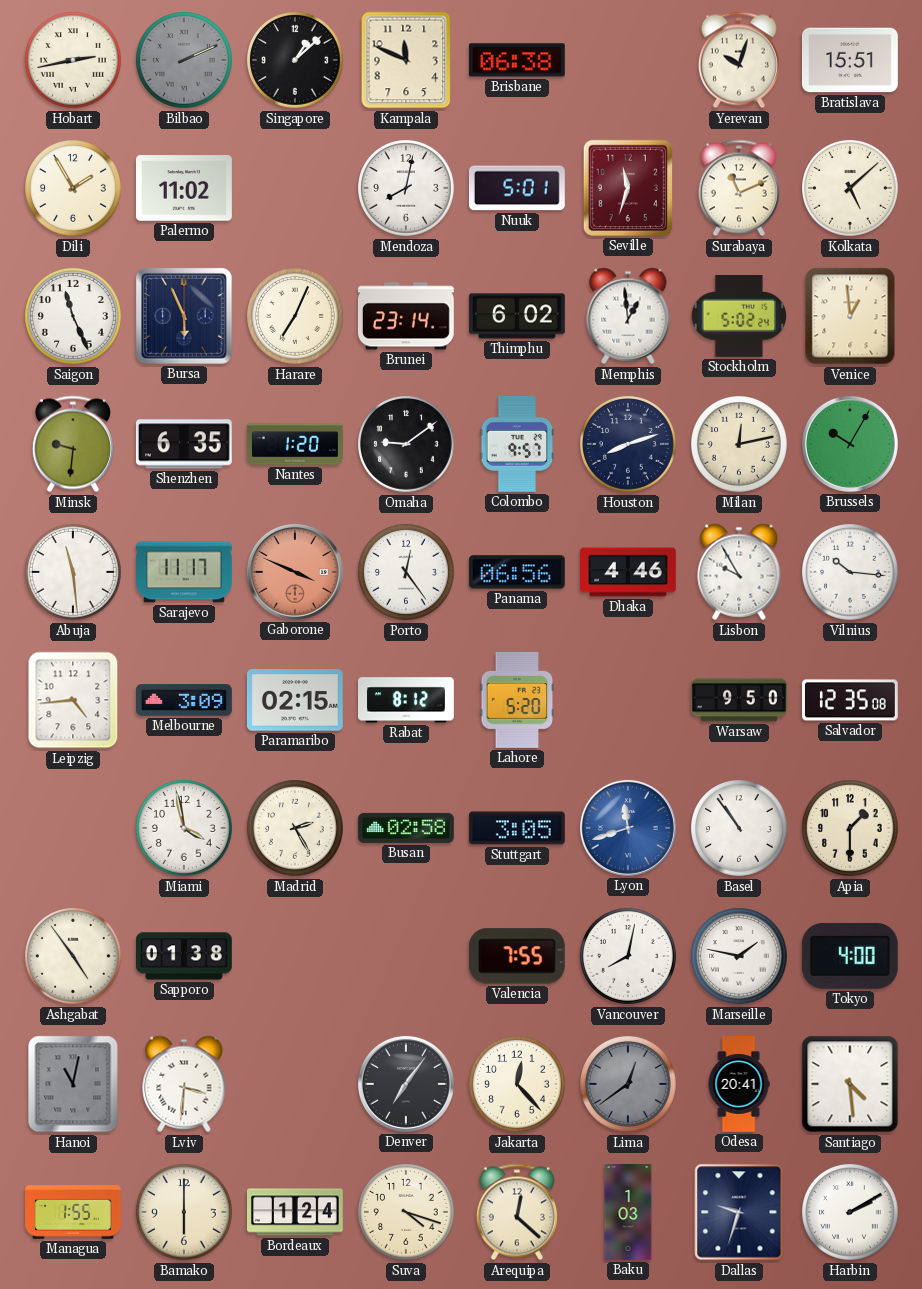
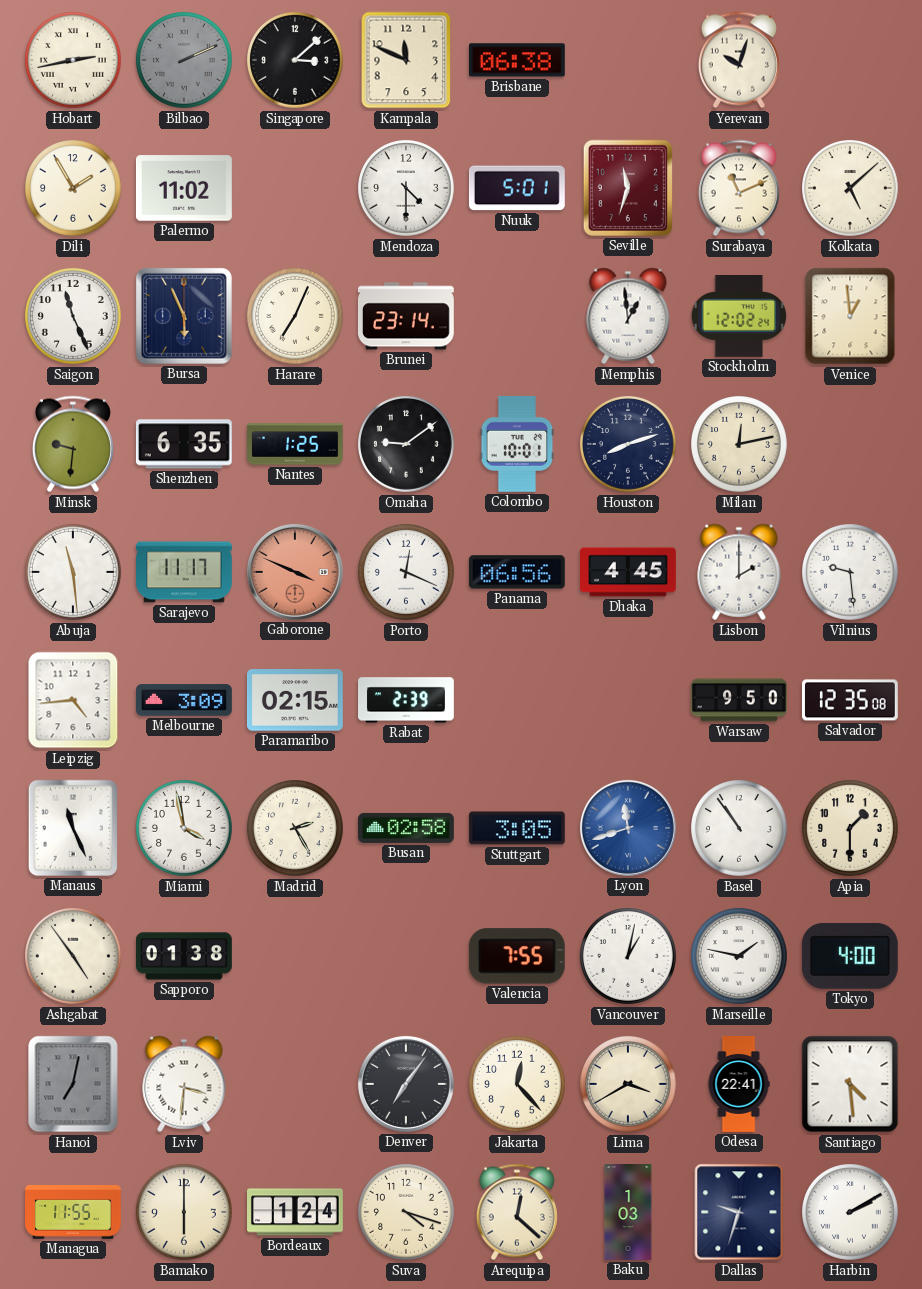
Singapore: 1:08 -> 3:08
Bratislava: 15:51 -> none
Mendoza: 8:02 -> 4:30
Thimphu: 6:02 -> none
Stockholm: 5:02 -> 12:02
Nantes: 1:20 -> 1:25
Colombo: 9:57 -> 10:01
Brussels: 10:05 -> none
Porto: 12:24 -> 12:19
Dhaka: 4:46 -> 4:45
Lisbon: 9:55 -> 2:00
Vilnius: 10:16 -> 9:29
Rabat: 8:12 -> 2:39
Lahore: 5:20 -> none
Manaus: none -> 11:26
Vancouver: 8:02 -> 1:02
Hanoi: 11:02 -> 7:02
Lima: 12:39 -> 3:40
Lima dial: grey -> cream
Odesa: 20:41 -> 22:41
Managua: 1:55 -> 11:55
